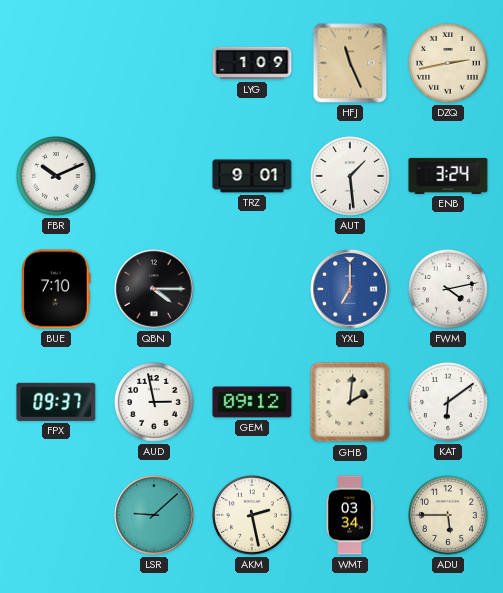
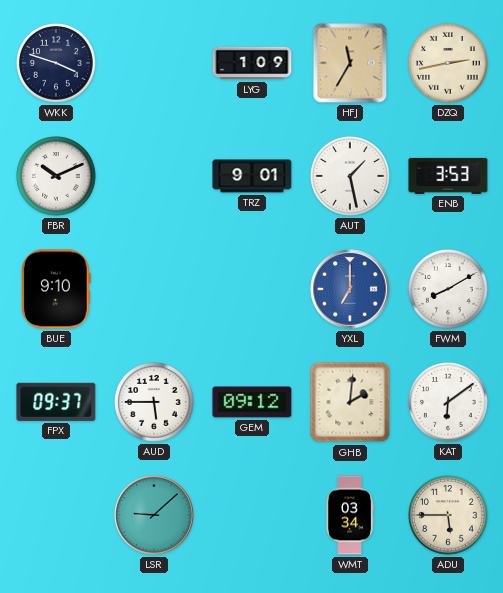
WKK: none -> 3:48
HFJ: 11:26 -> 11:35
AUT: 1:29 -> 1:28
ENB: 3:24 -> 3:53
BUE: 7:10 -> 9:10
QBN: 4:15 -> none
FWM: 4:13 -> 8:10
AUD: 2:58 -> 5:45
AKM: 2:28 -> none
